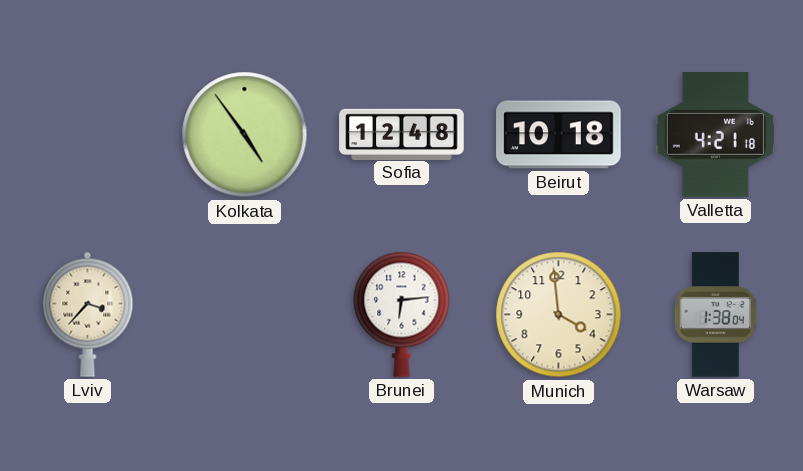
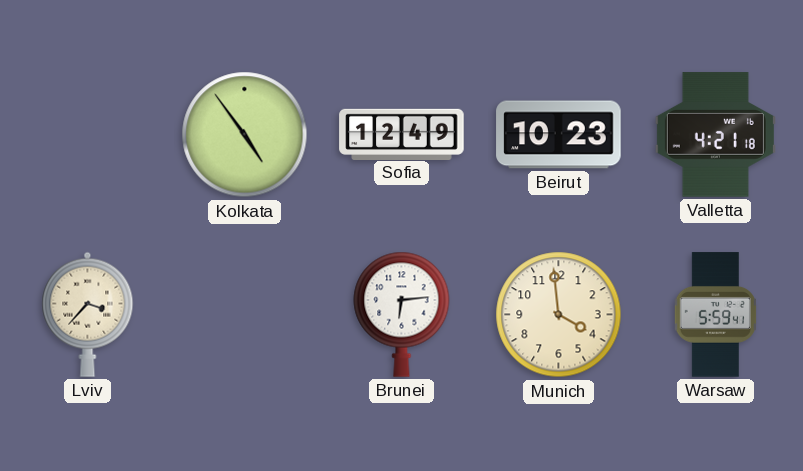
Sofia: 12:48 -> 12:49
Beirut: 10:18 -> 10:23
Warsaw: 1:38 -> 5:59
